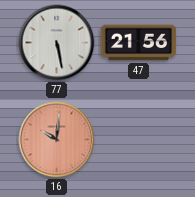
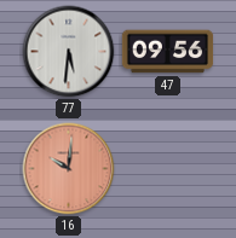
77: 5:28 -> 5:31
47: 21:56 -> 09:56
